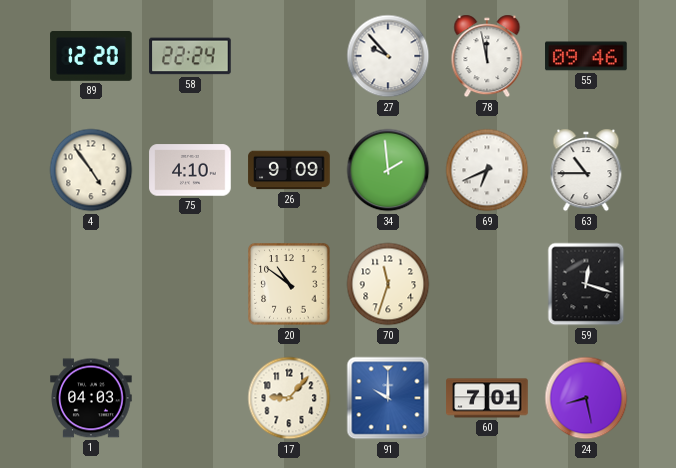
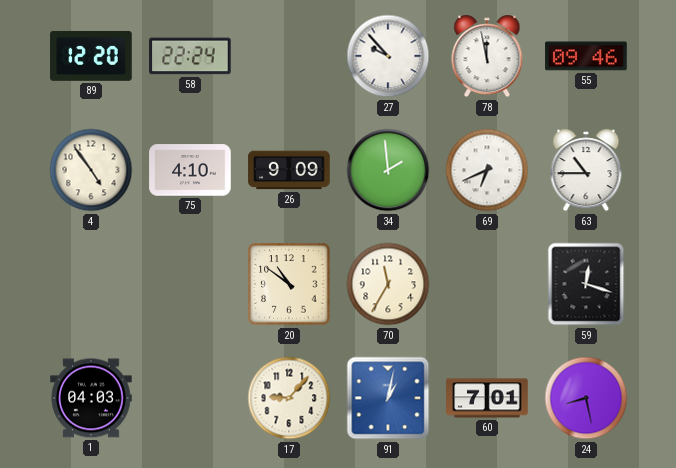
70: 11:33 -> 11:35
91: 10:00 -> 1:02
